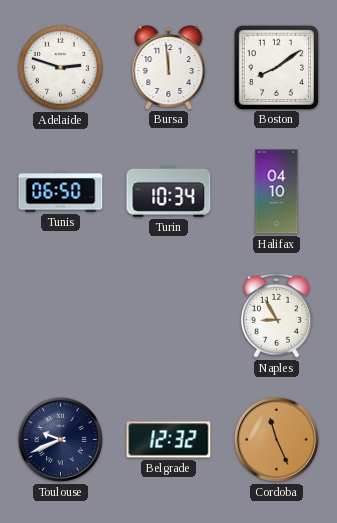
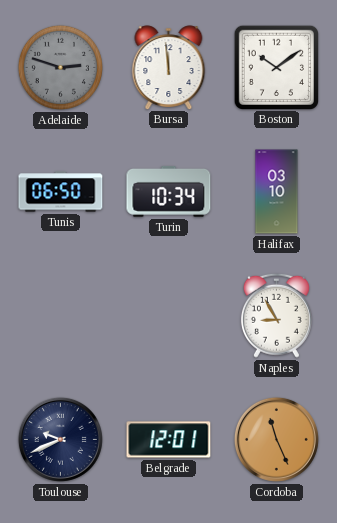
Adelaide dial: white -> grey
Boston: 8:09 -> 10:09
Halifax: 04:10 -> 03:10
Belgrade: 12:32 -> 12:01
